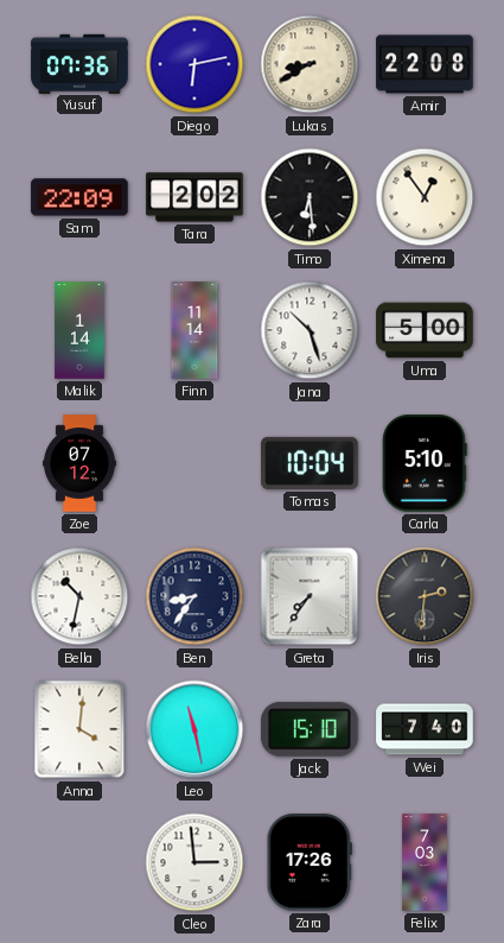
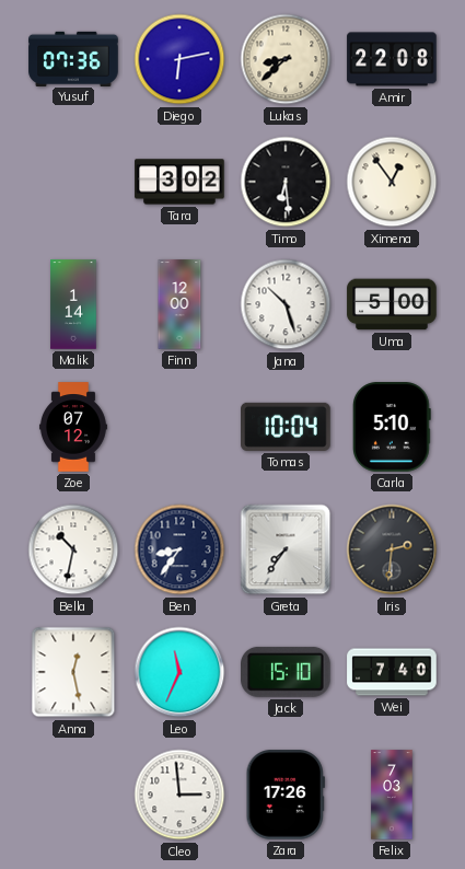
Lukas: 8:40 -> 8:38
Sam: 22:09 -> none
Tara: 2:02 -> 3:02
Finn: 11:14 -> 12:00
Anna: 4:01 -> 12:28
Leo: 11:28 -> 11:34
